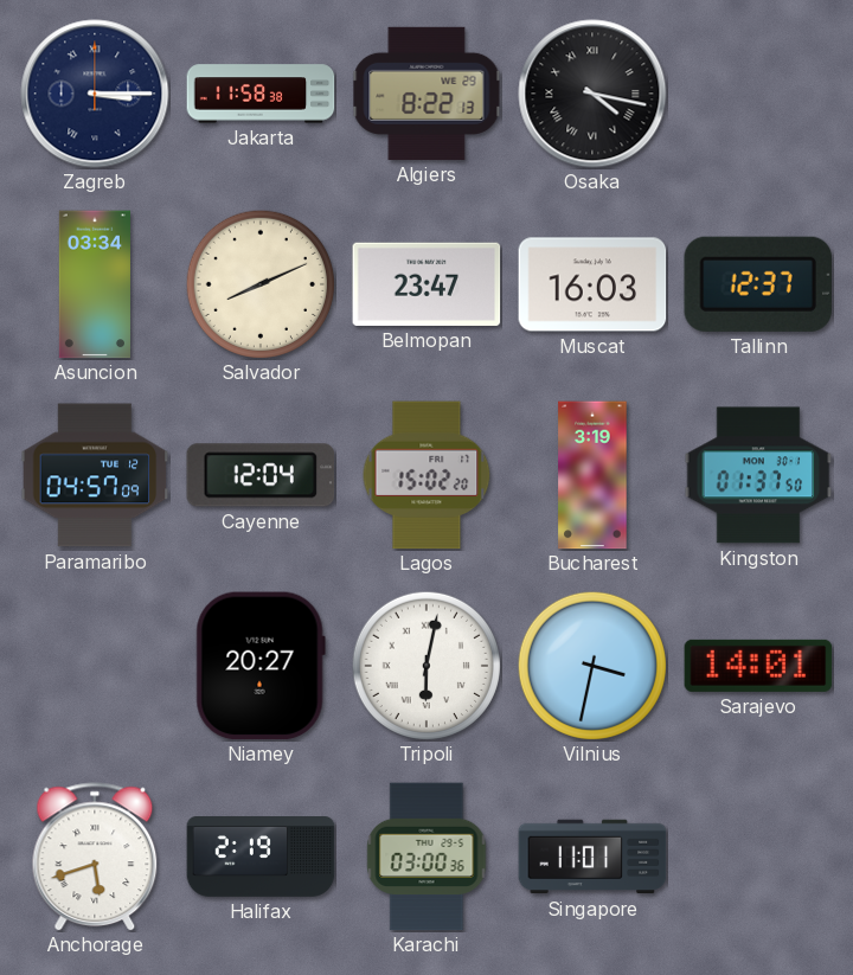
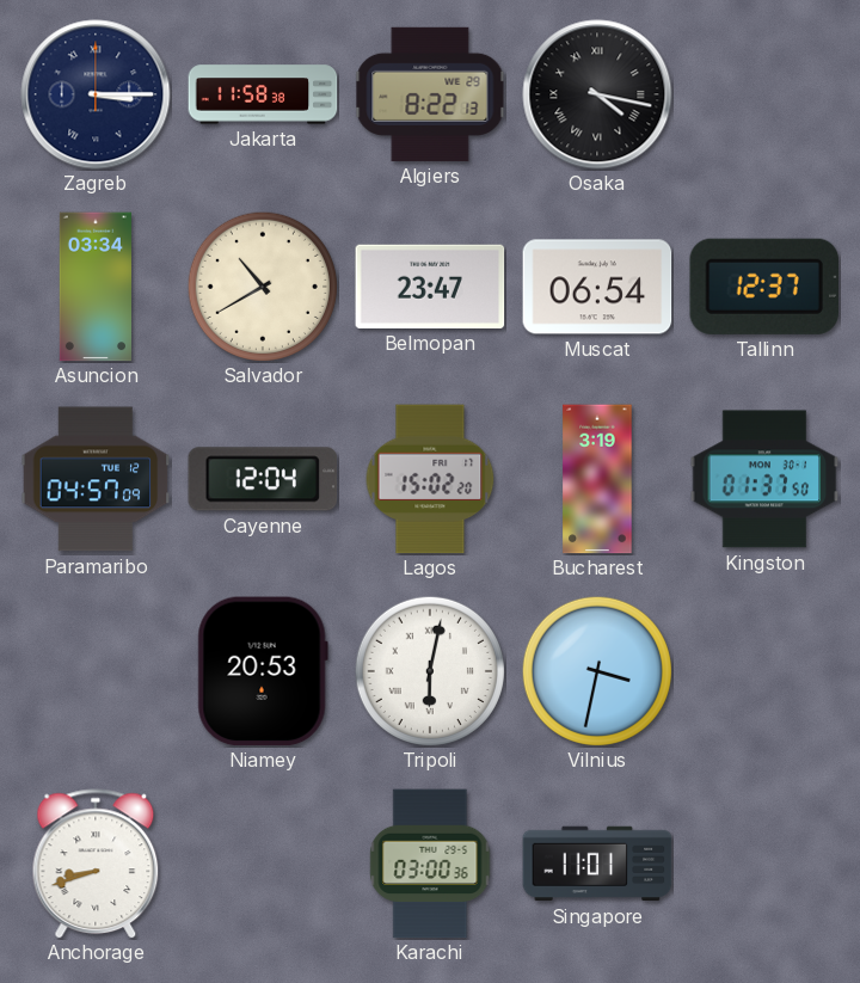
Salvador: 8:11 -> 10:40
Muscat: 16:03 -> 06:54
Niamey: 20:27 -> 20:53
Sarajevo: 14:01 -> none
Anchorage: 5:42 -> 8:42
Halifax: 2:19 -> none
